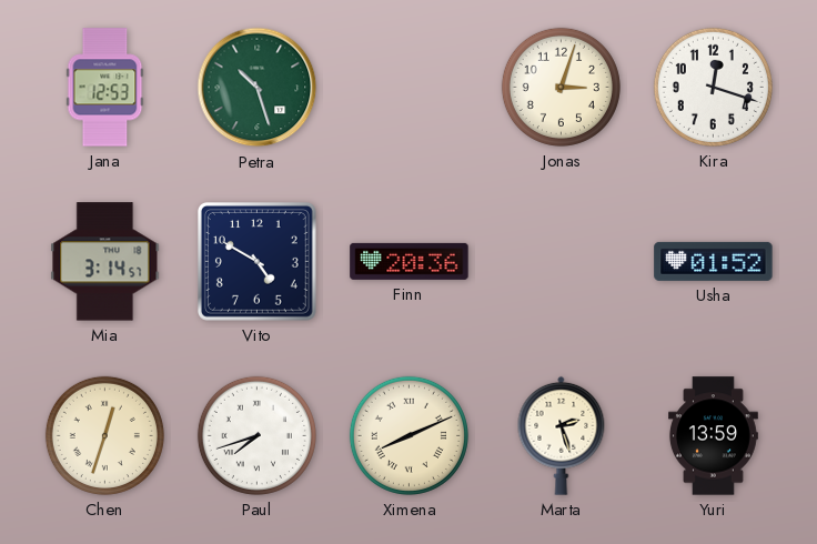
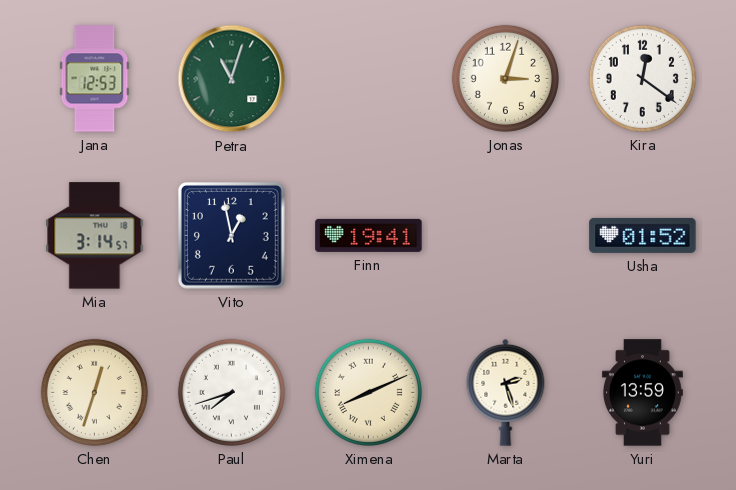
Petra: 10:27 -> 11:03
Kira: 12:18 -> 12:21
Vito: 4:50 -> 12:58
Finn: 20:36 -> 19:41
